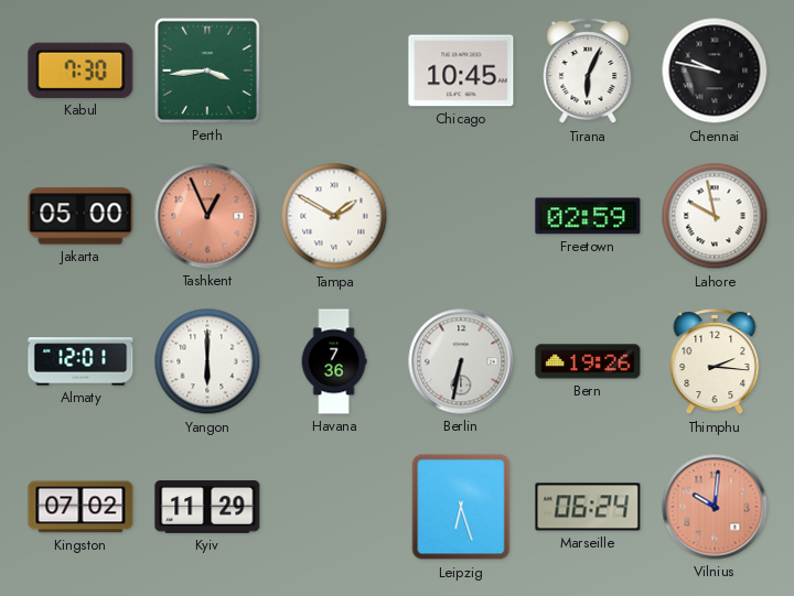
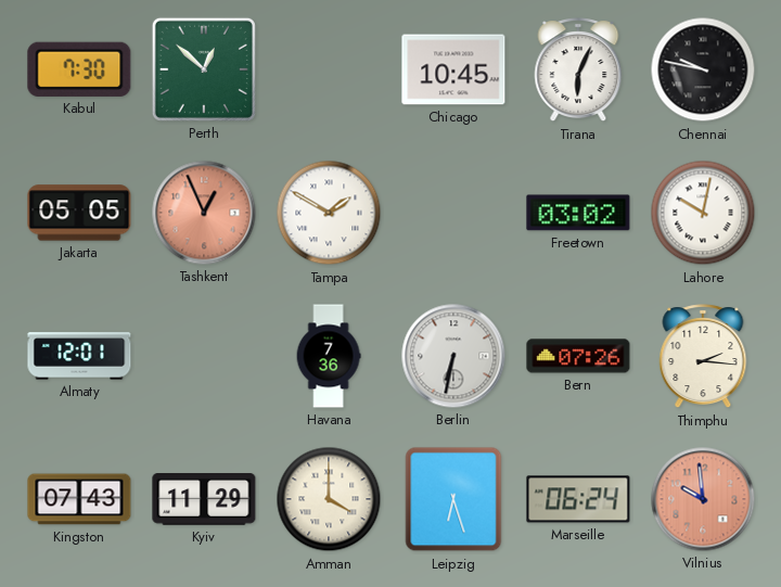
Perth: 3:44 -> 12:52
Jakarta: 05:00 -> 05:05
Freetown: 02:59 -> 03:02
Lahore: 9:58 -> 10:02
Yangon: 6:00 -> none
Bern: 19:26 -> 07:26
Kingston: 07:02 -> 07:43
Amman: none -> 4:00
Vilnius: 10:01 -> 9:59
